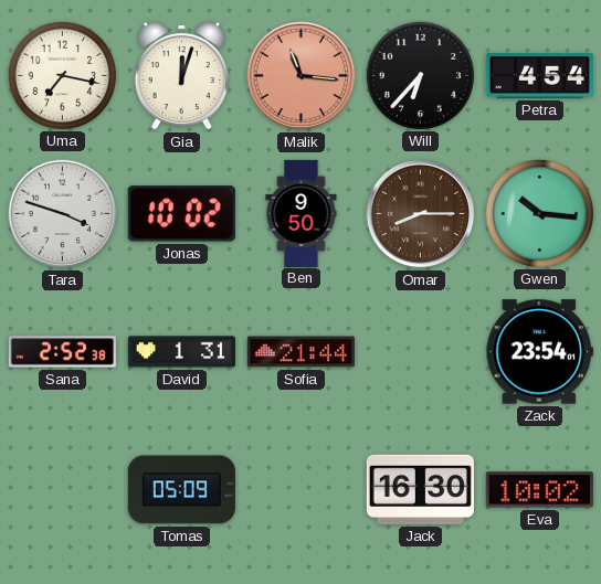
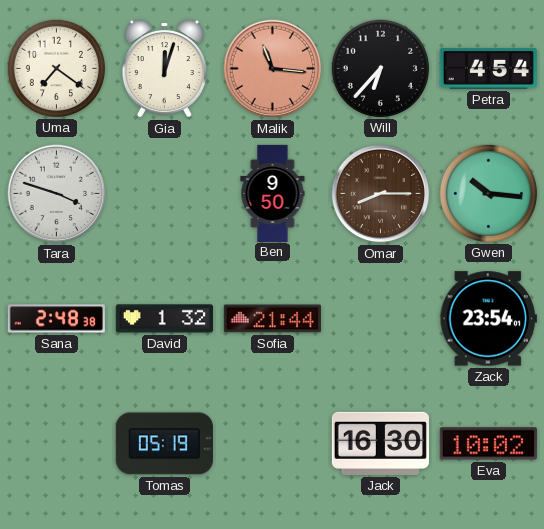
Uma: 7:17 -> 7:21
Jonas: 10:02 -> none
Sana: 2:52 -> 2:48
David: 1:31 -> 1:32
Tomas: 05:09 -> 05:19
